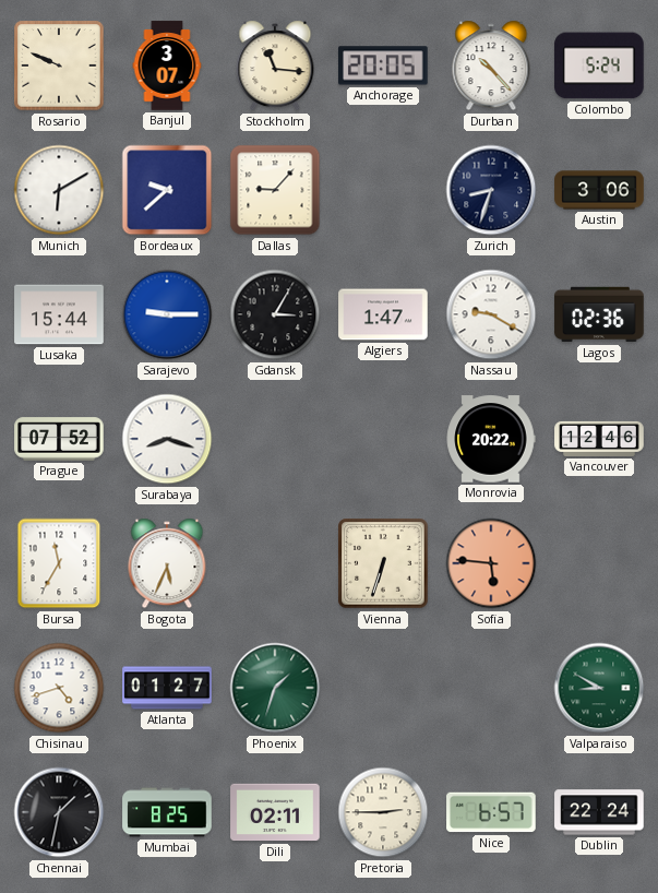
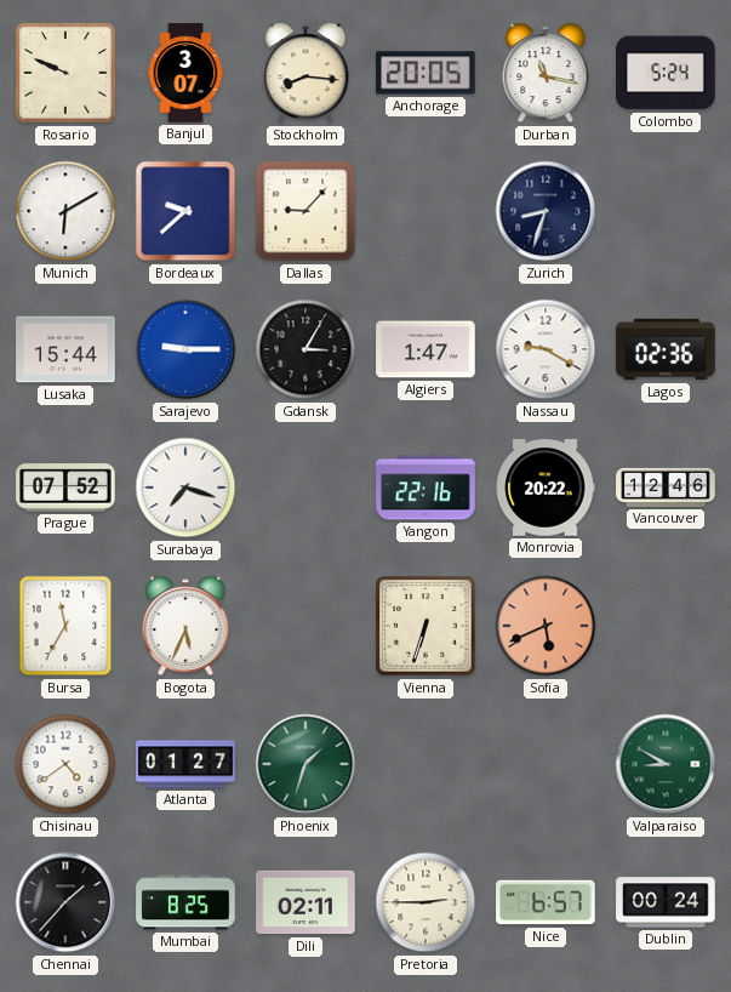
Stockholm: 11:16 -> 8:16
Durban: 10:23 -> 11:17
Austin: 3:06 -> none
Surabaya: 8:18 -> 7:18
Yangon: none -> 22:16
Sofia: 5:46 -> 5:41
Chisinau: 4:42 -> 4:39
Chennai: 1:32 -> 1:37
Dublin: 22:24 -> 00:24
